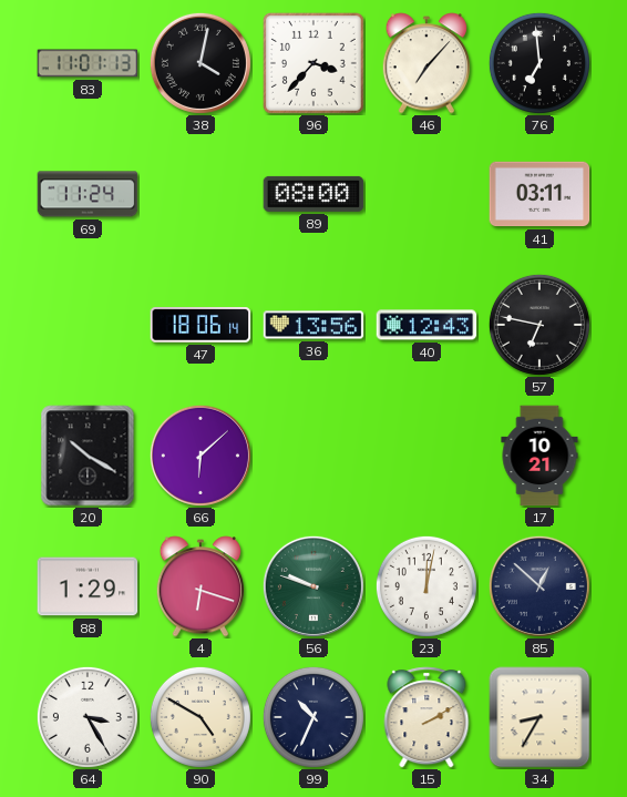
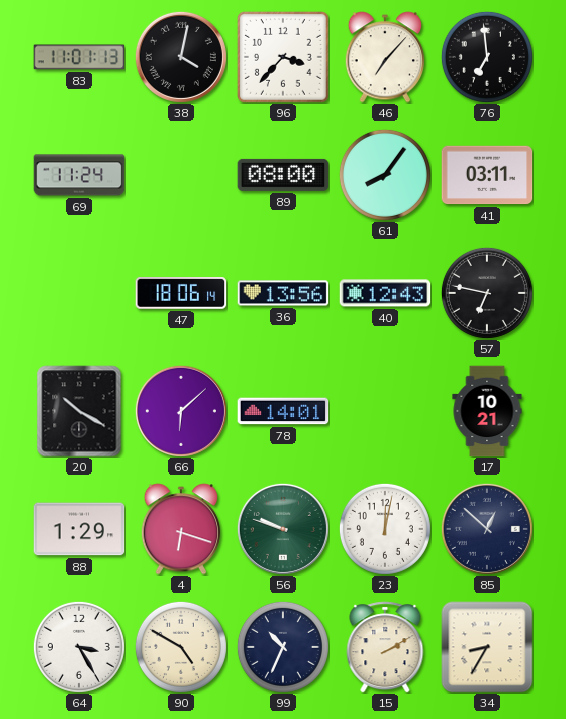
61: none -> 8:06
78: none -> 14:01
